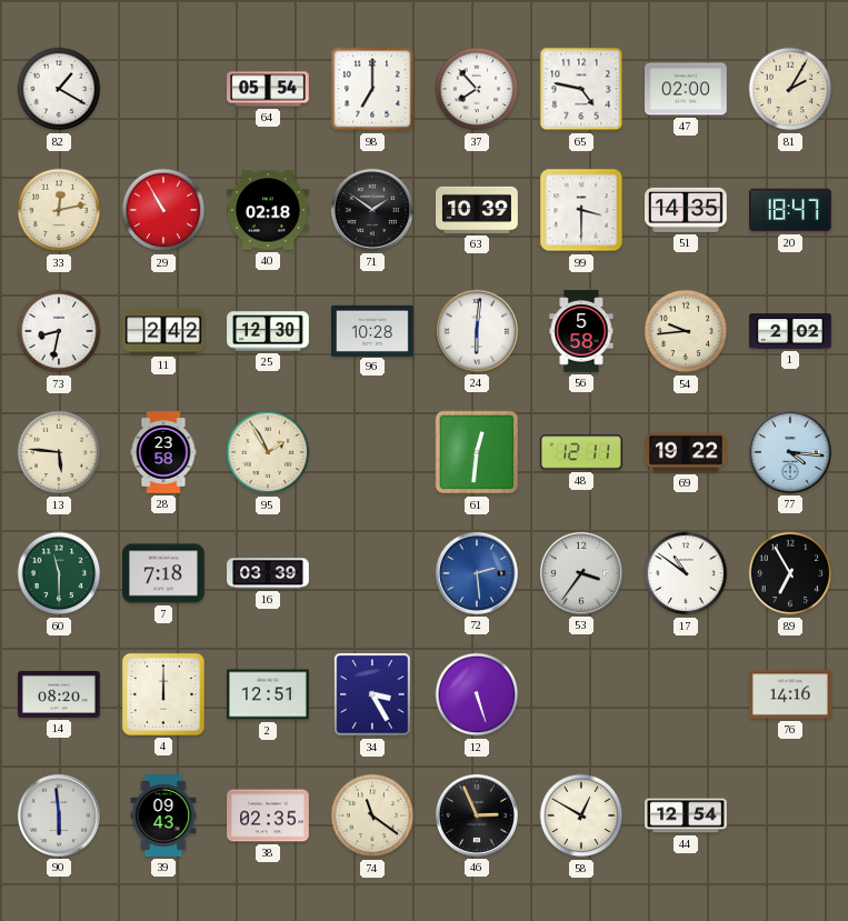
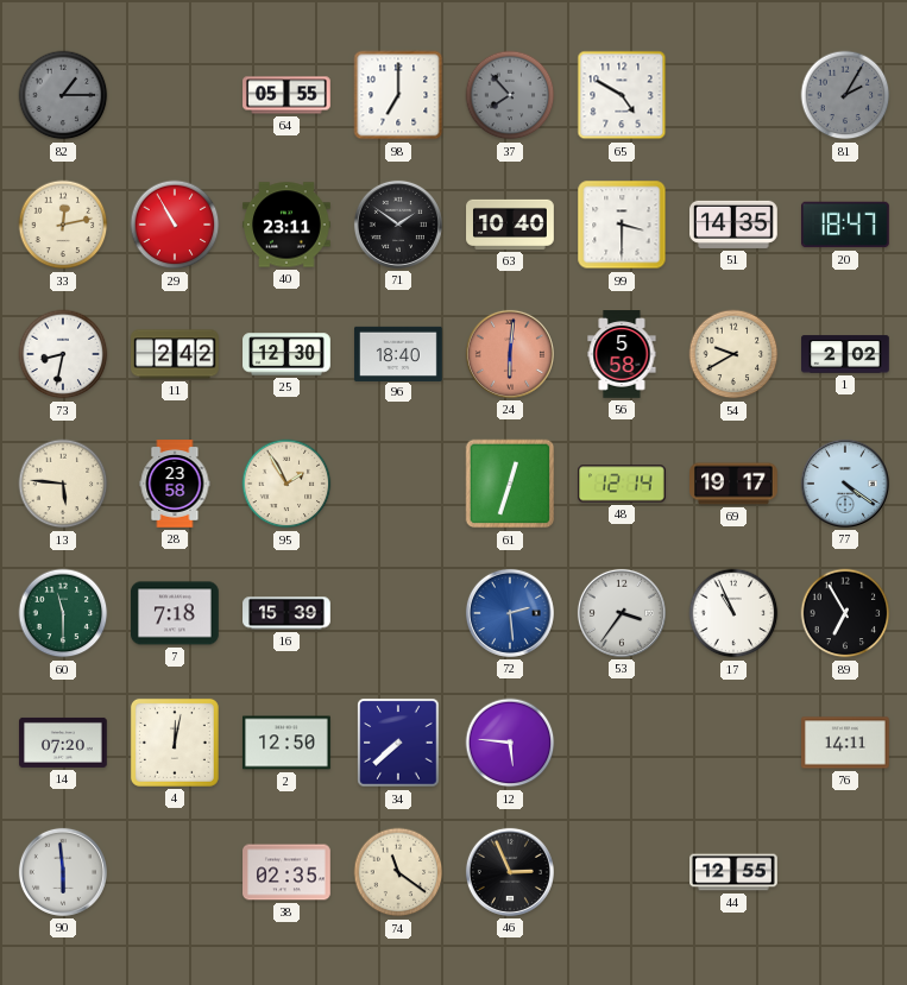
82: 1:20 -> 1:15
82 dial: white -> grey
64: 05:54 -> 05:55
37 dial: white -> grey
65: 4:47 -> 4:50
47: 02:00 -> none
81 dial: cream -> grey
40: 02:18 -> 23:11
63: 10:39 -> 10:40
96: 10:28 -> 18:40
24 dial: white -> salmon
54: 9:44 -> 9:40
61: 12:31 -> 12:33
48: 12:11 -> 12:14
69: 19:22 -> 19:17
77: 4:16 -> 4:21
16: 03:39 -> 15:39
17: 10:51 -> 10:56
14: 08:20 -> 07:20
4: 12:00 -> 12:02
2: 12:51 -> 12:50
34: 3:25 -> 7:38
12: 5:27 -> 5:46
76: 14:16 -> 14:11
39: 09:43 -> none
58: 12:50 -> none
44: 12:54 -> 12:55
